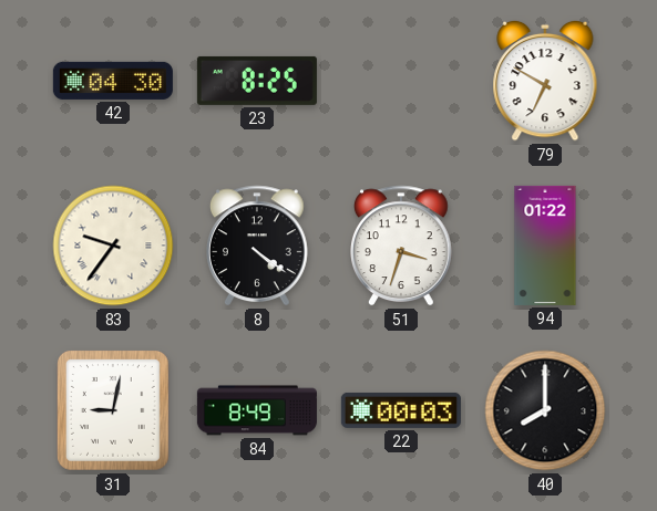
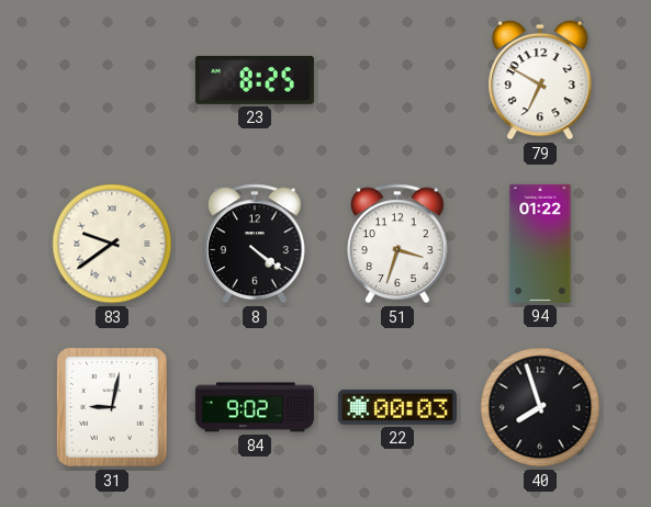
42: 04:30 -> none
83: 9:36 -> 9:39
84: 8:49 -> 9:02
40: 8:00 -> 7:57
